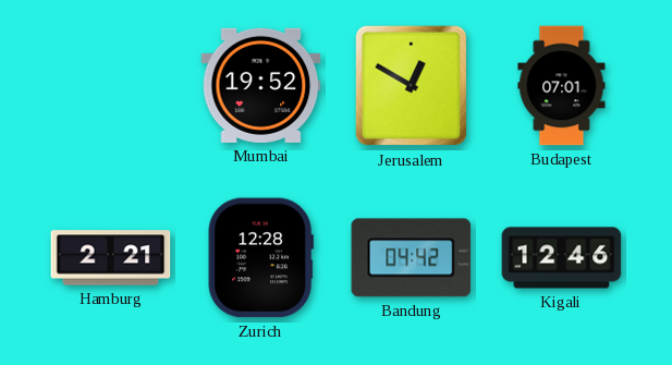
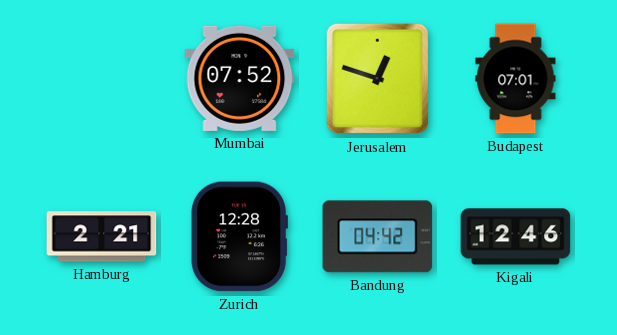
Mumbai: 19:52 -> 07:52
Jerusalem: 12:50 -> 12:48
